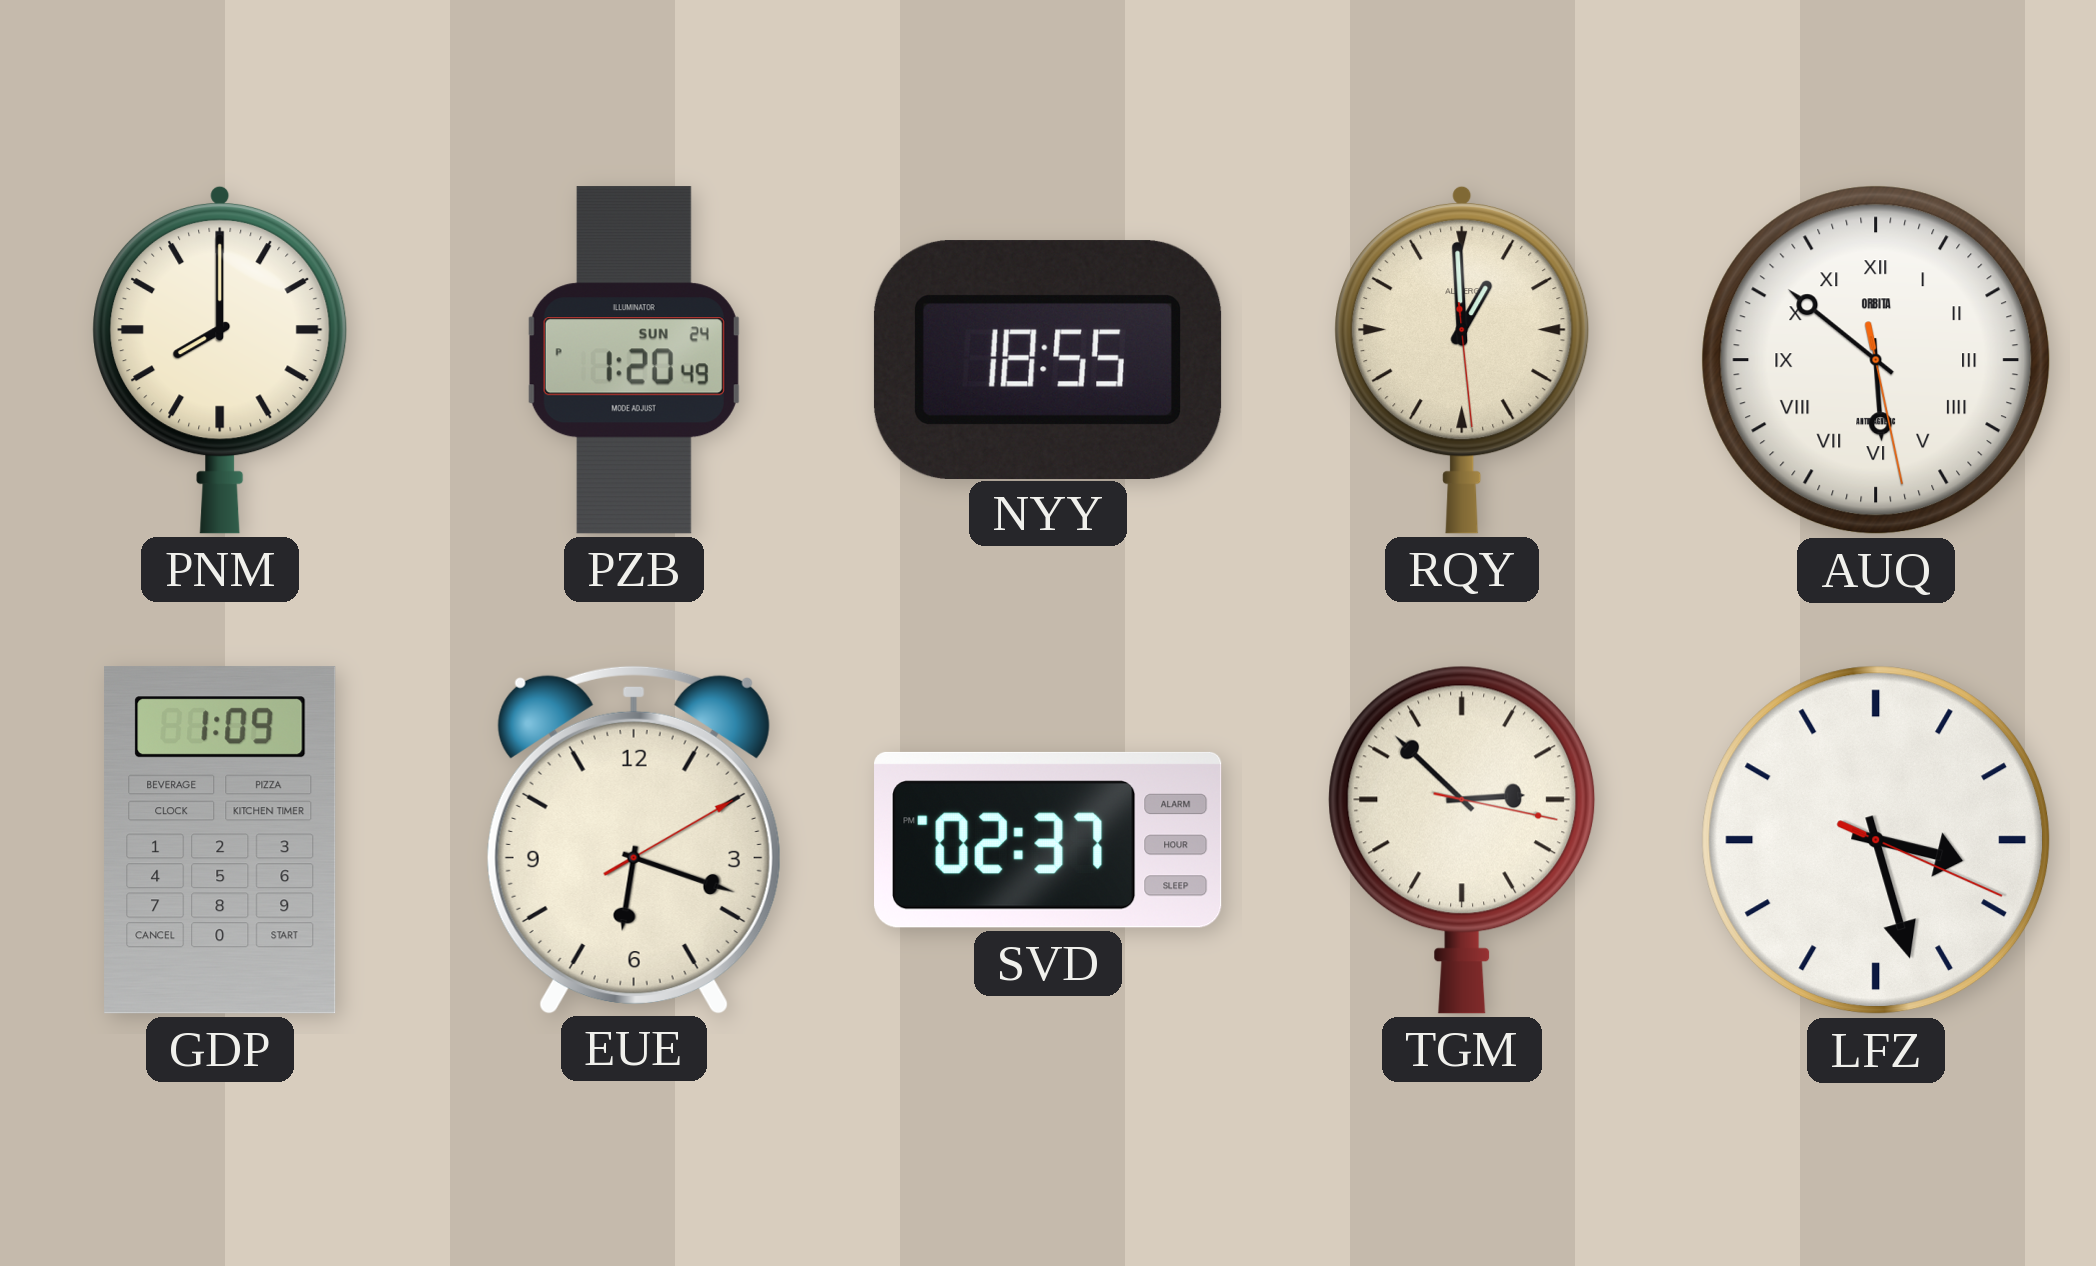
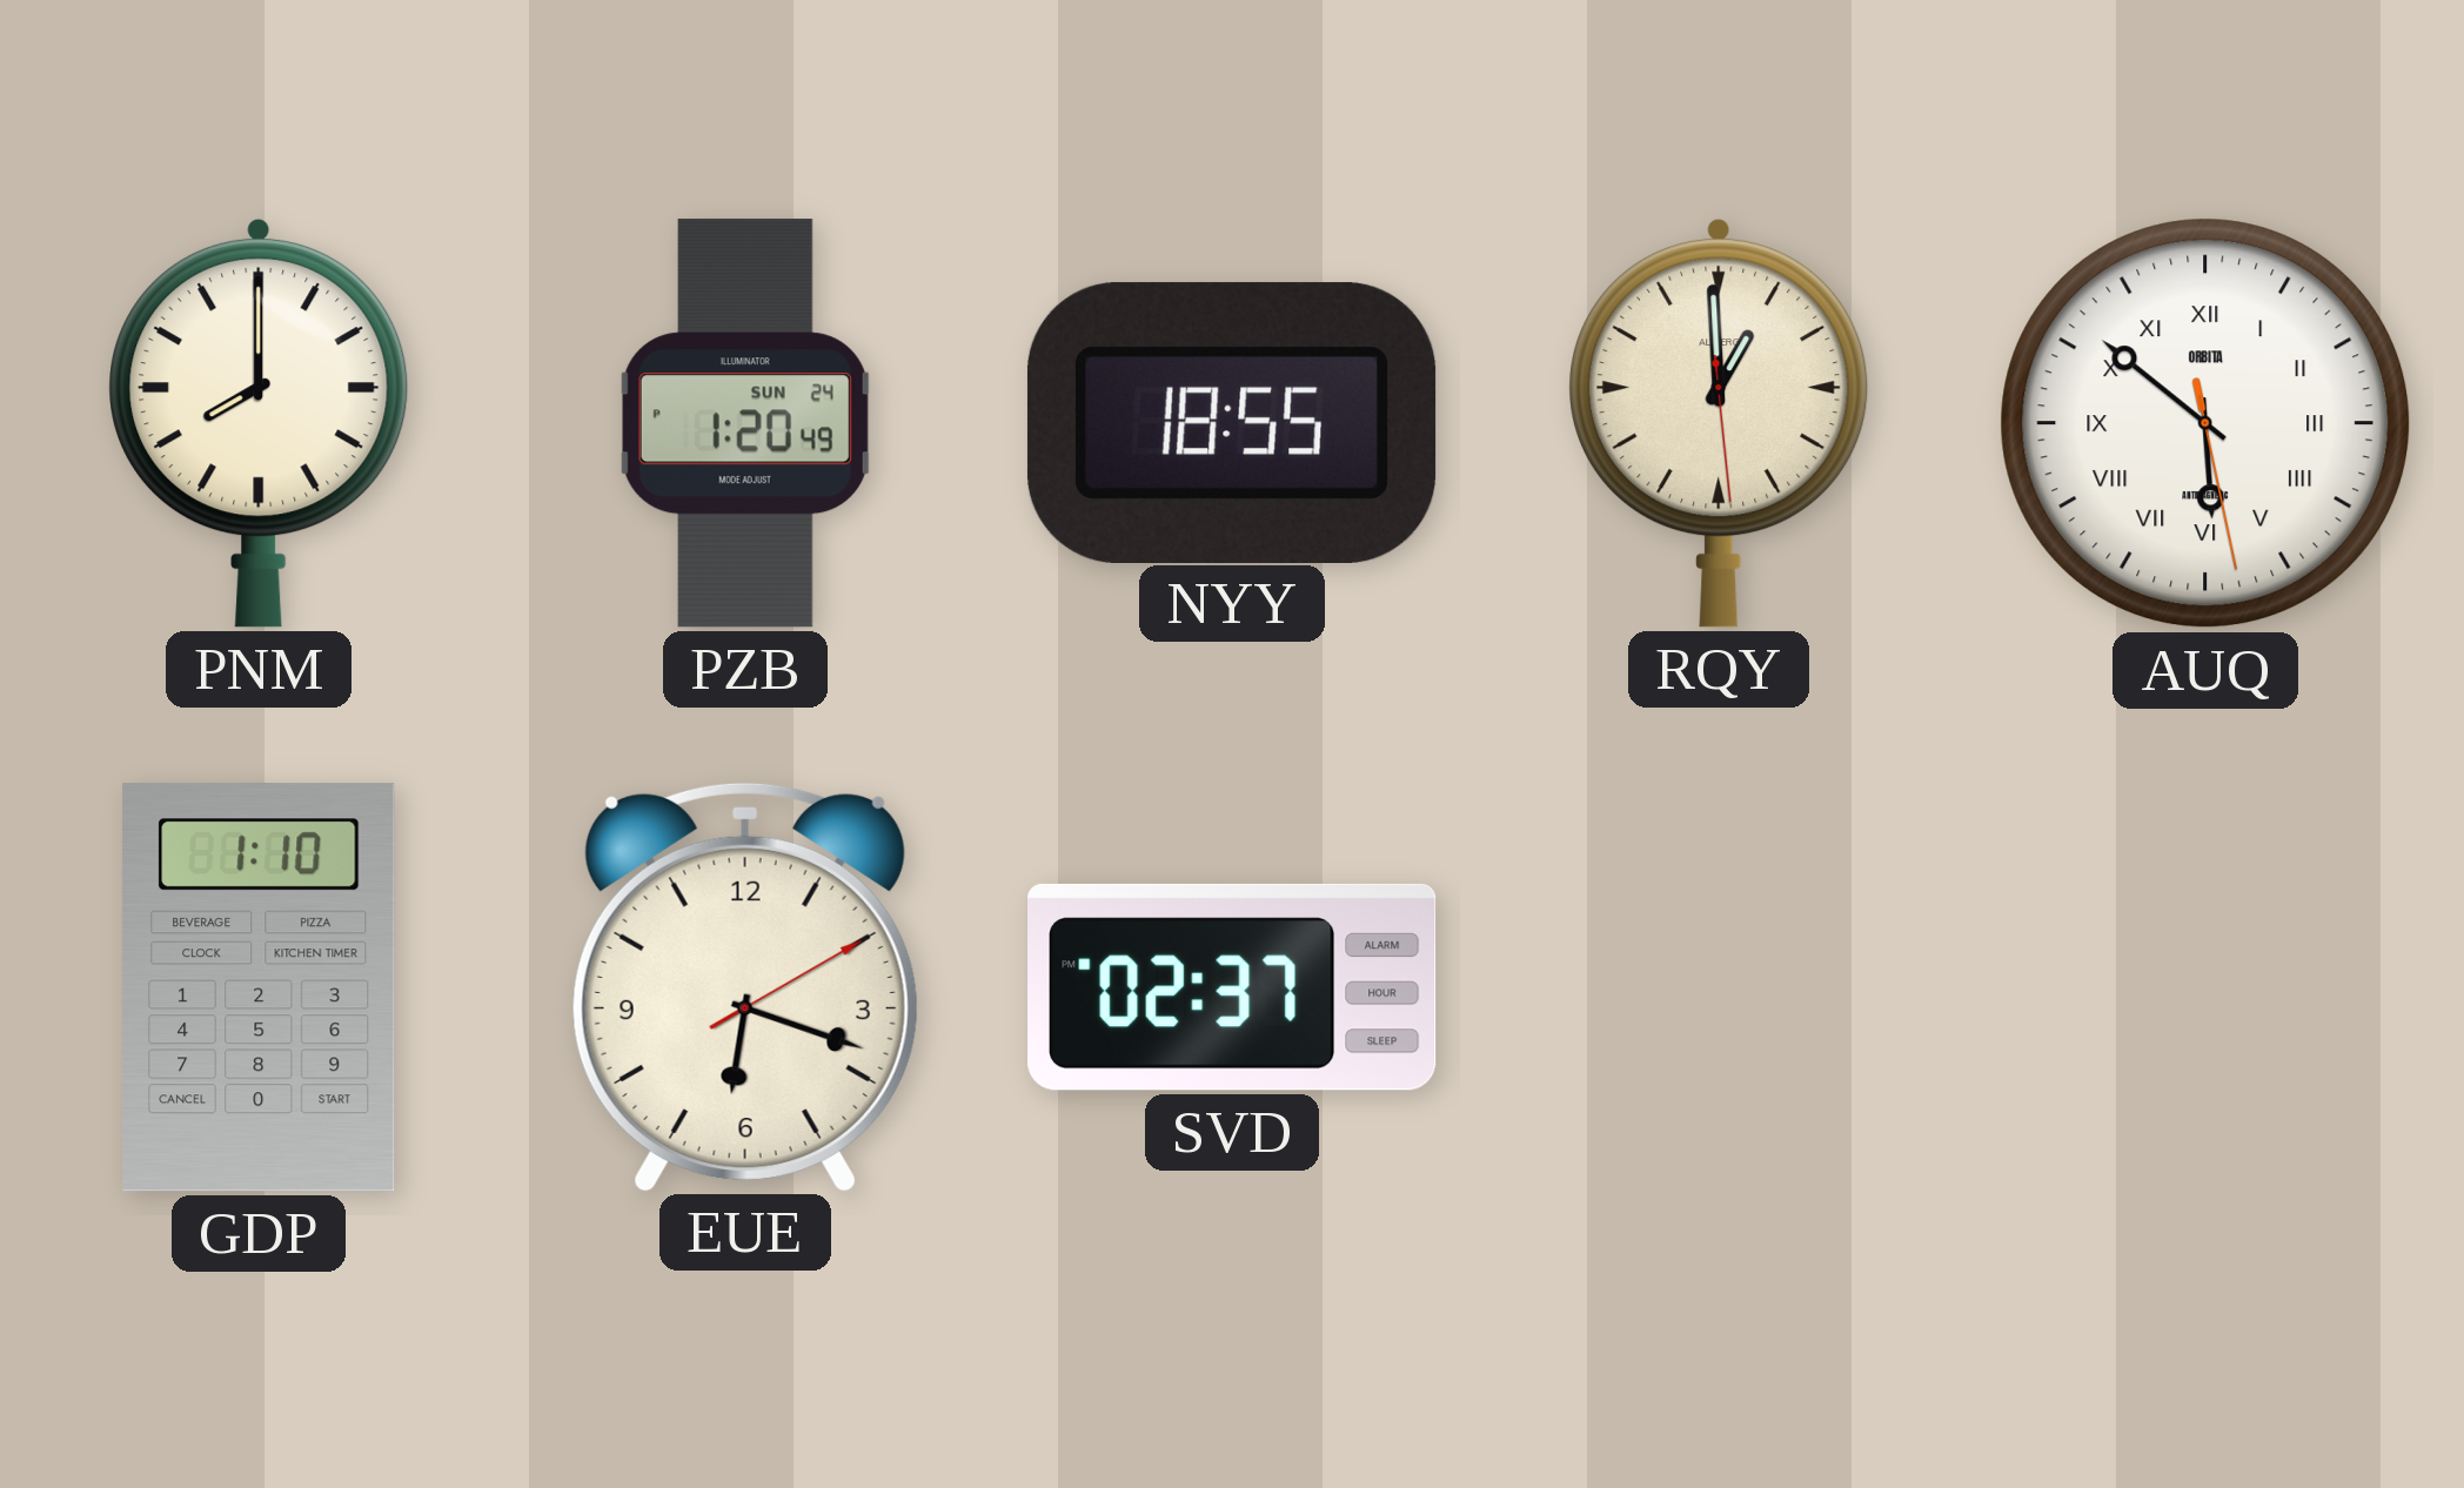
GDP: 1:09 -> 1:10
TGM: 2:52 -> none
LFZ: 3:27 -> none
